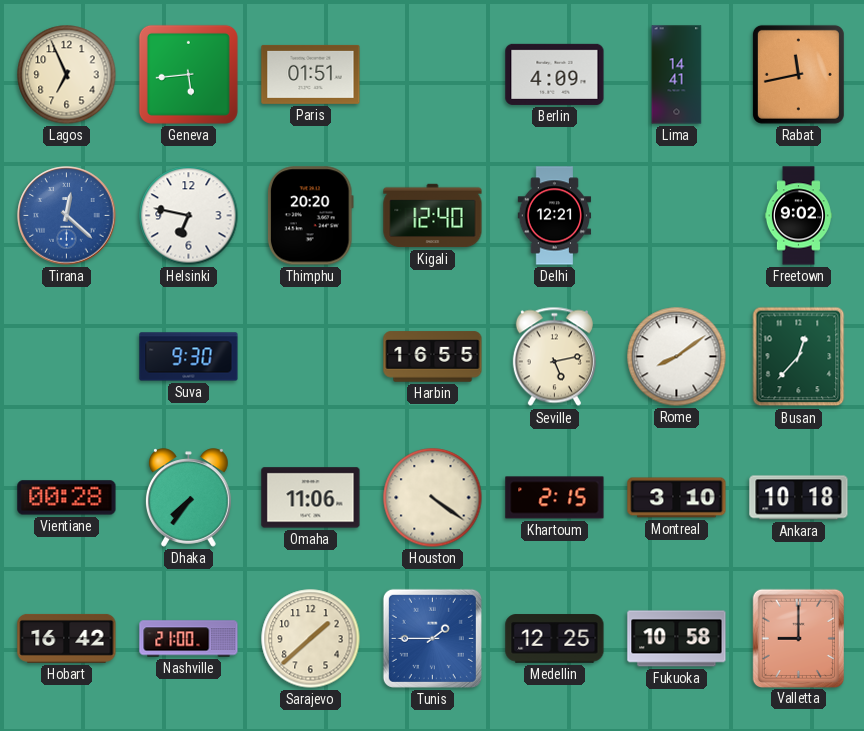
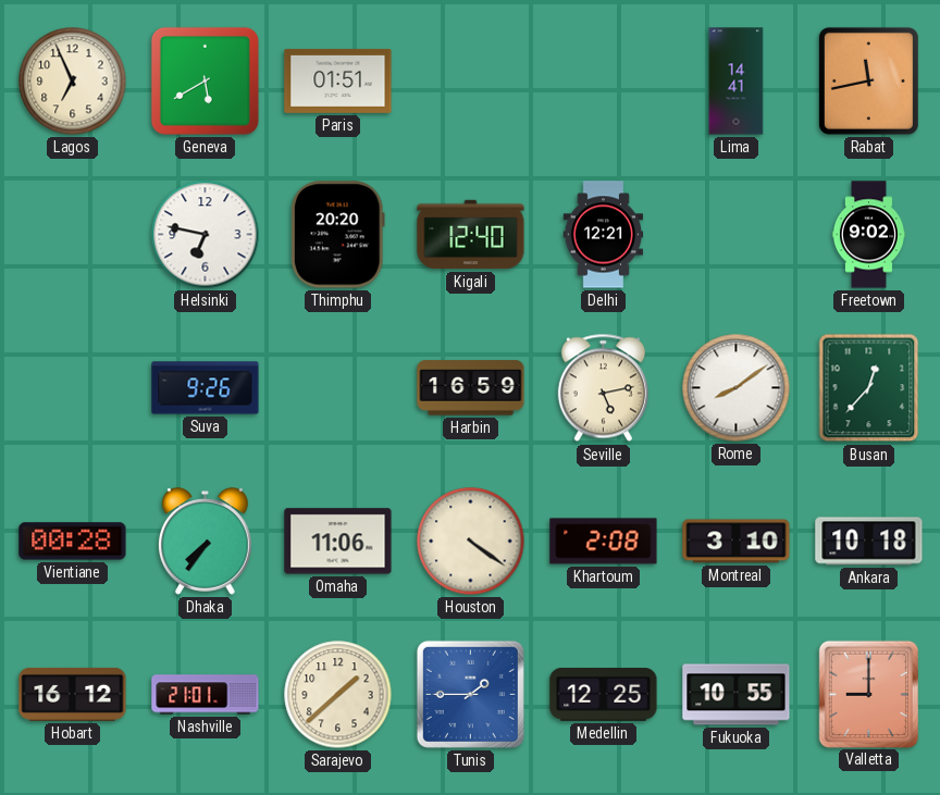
Geneva: 5:44 -> 5:40
Berlin: 4:09 -> none
Tirana: 12:22 -> none
Suva: 9:30 -> 9:26
Harbin: 16:55 -> 16:59
Khartoum: 2:15 -> 2:08
Hobart: 16:42 -> 16:12
Nashville: 21:00 -> 21:01
Fukuoka: 10:58 -> 10:55
